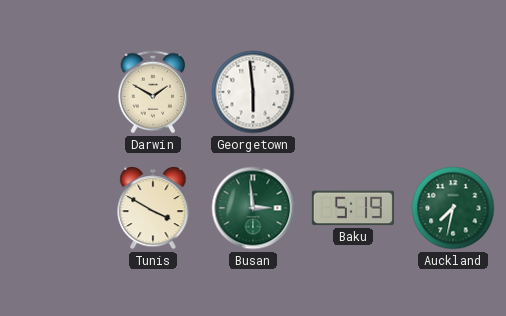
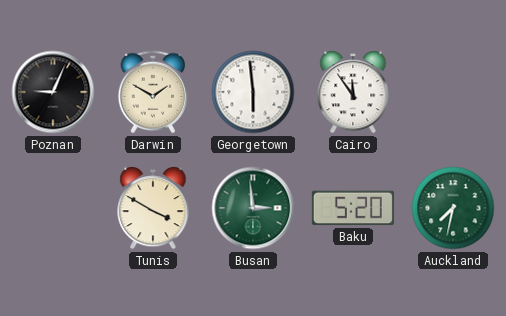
Poznan: none -> 9:04
Cairo: none -> 11:54
Baku: 5:19 -> 5:20
